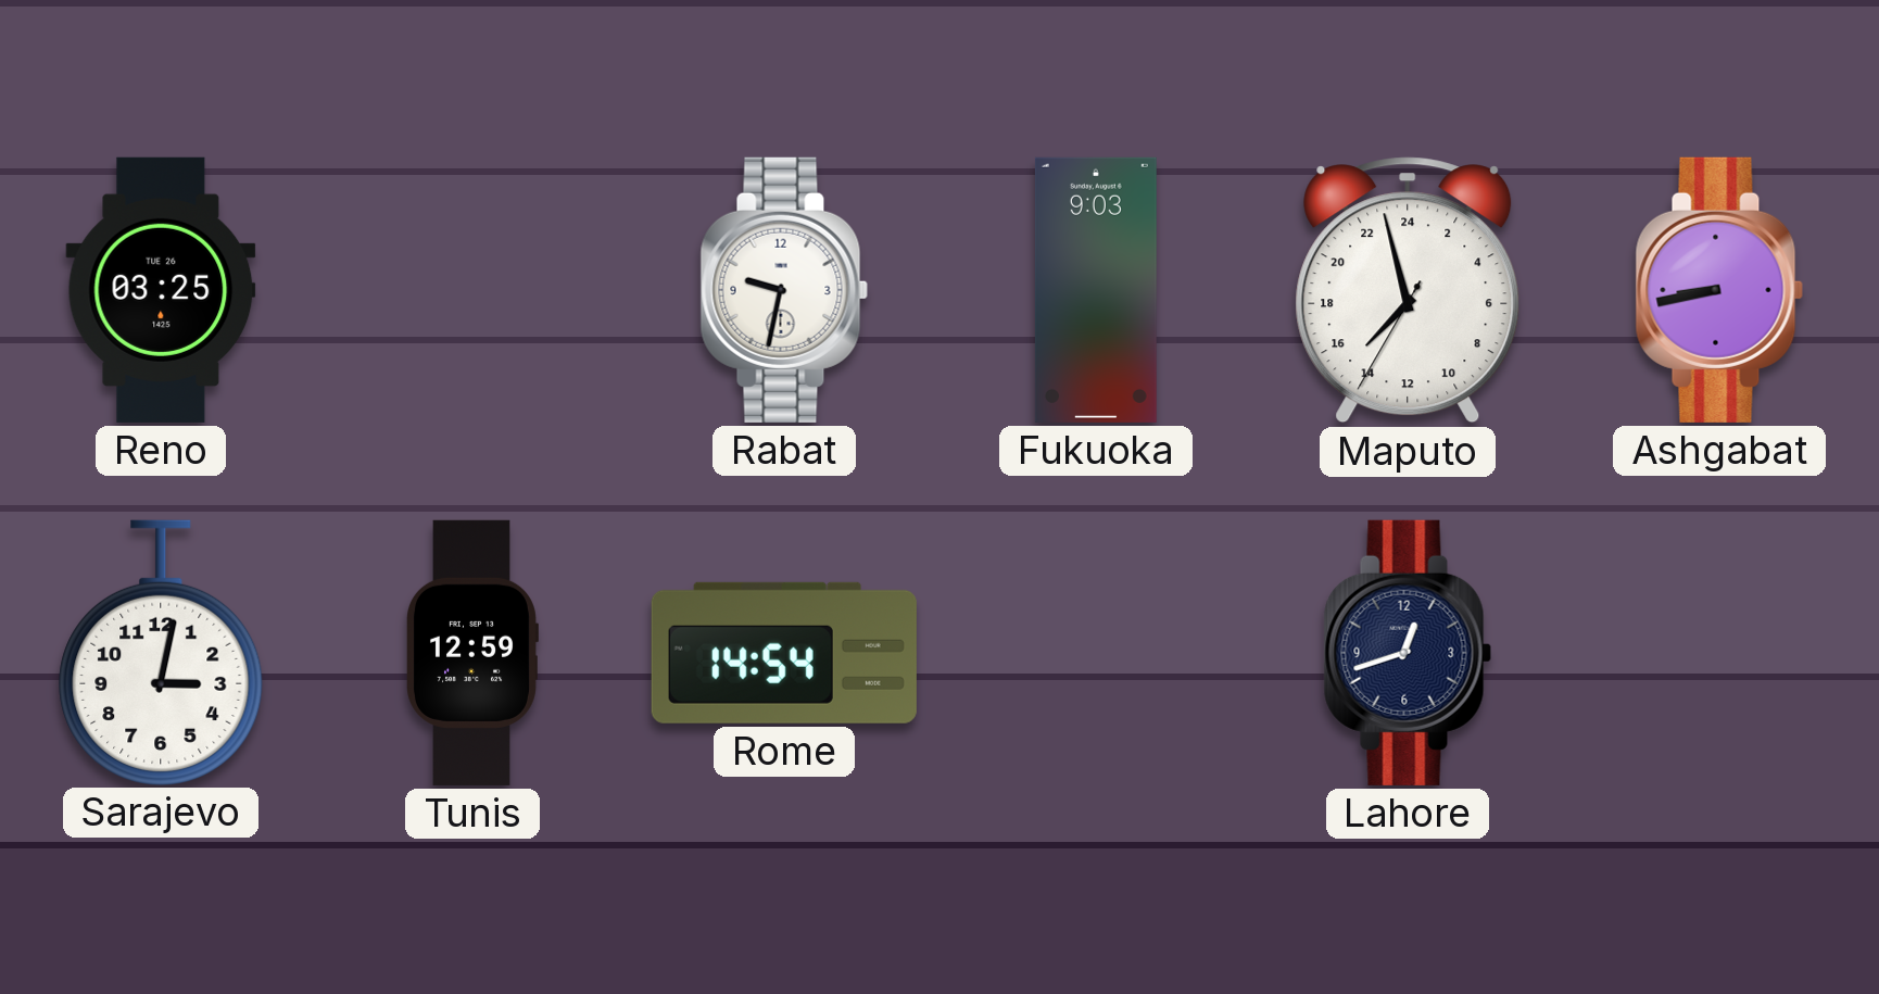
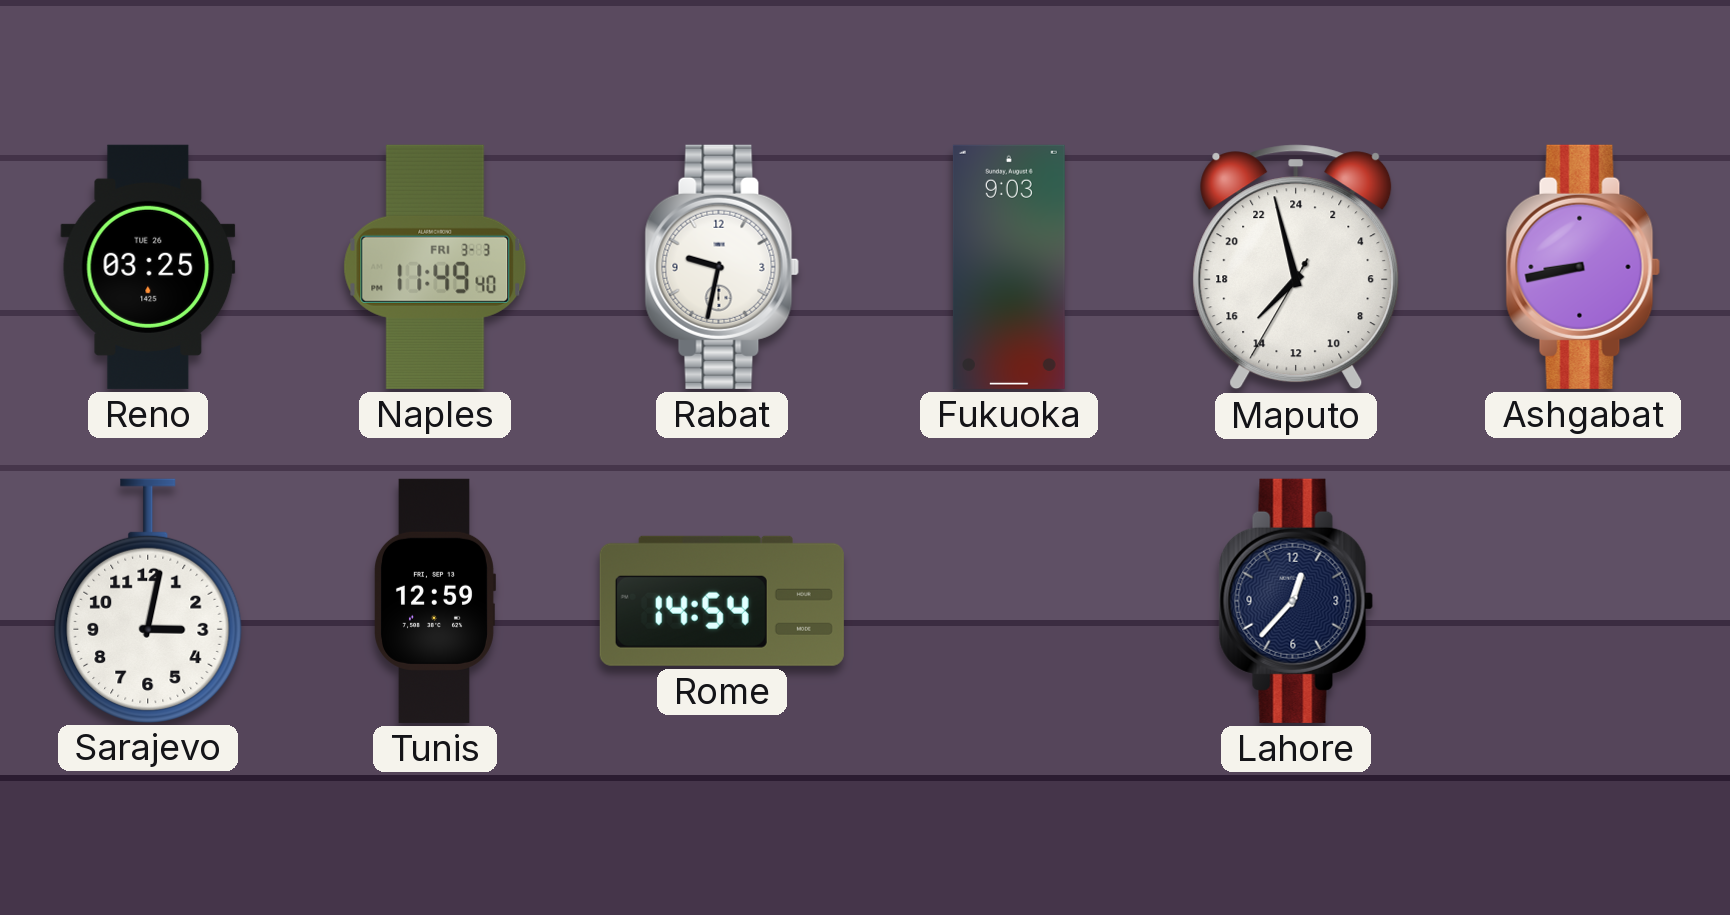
Naples: none -> 11:49
Lahore: 12:42 -> 12:37
